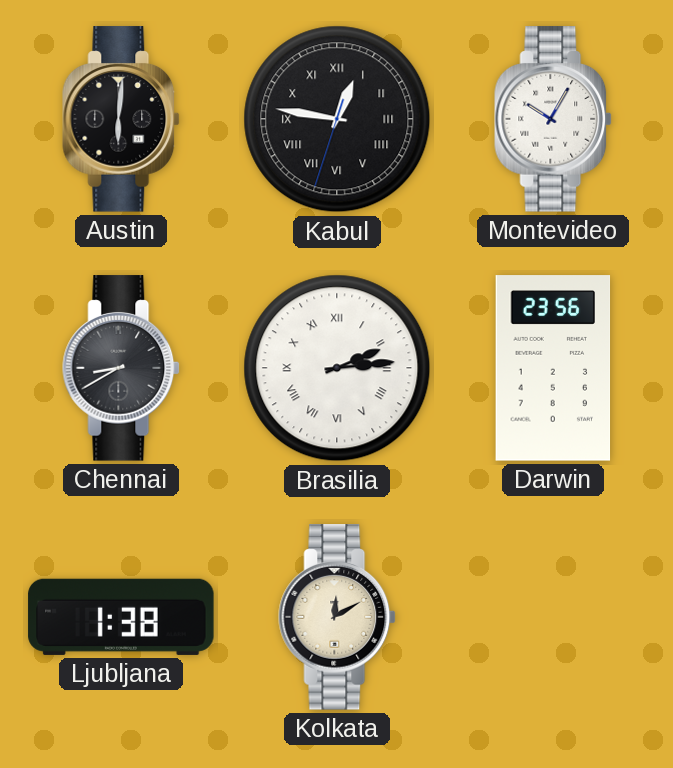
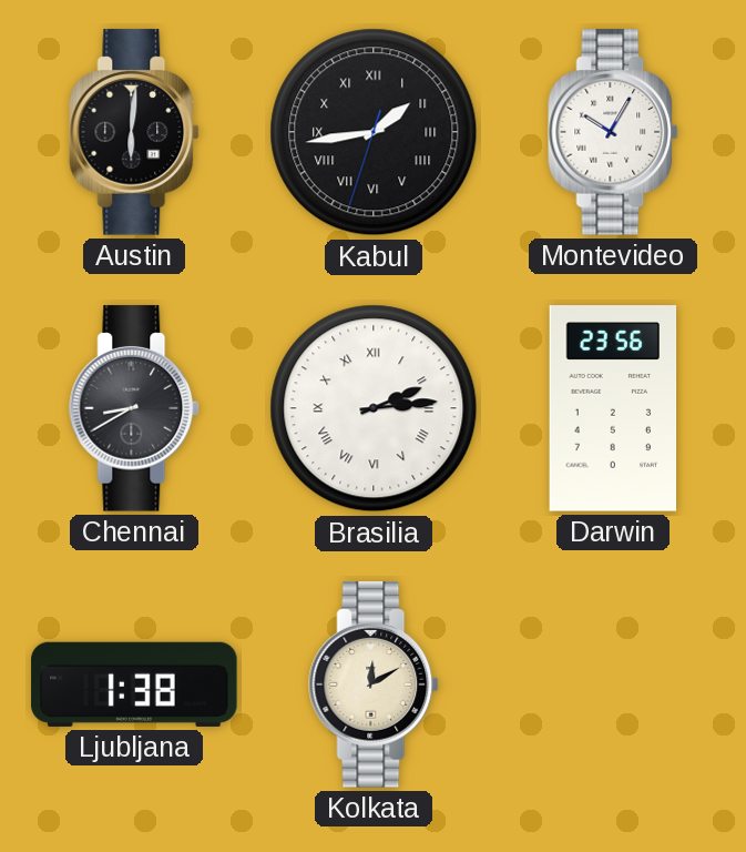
Kabul: 12:46 -> 1:43
